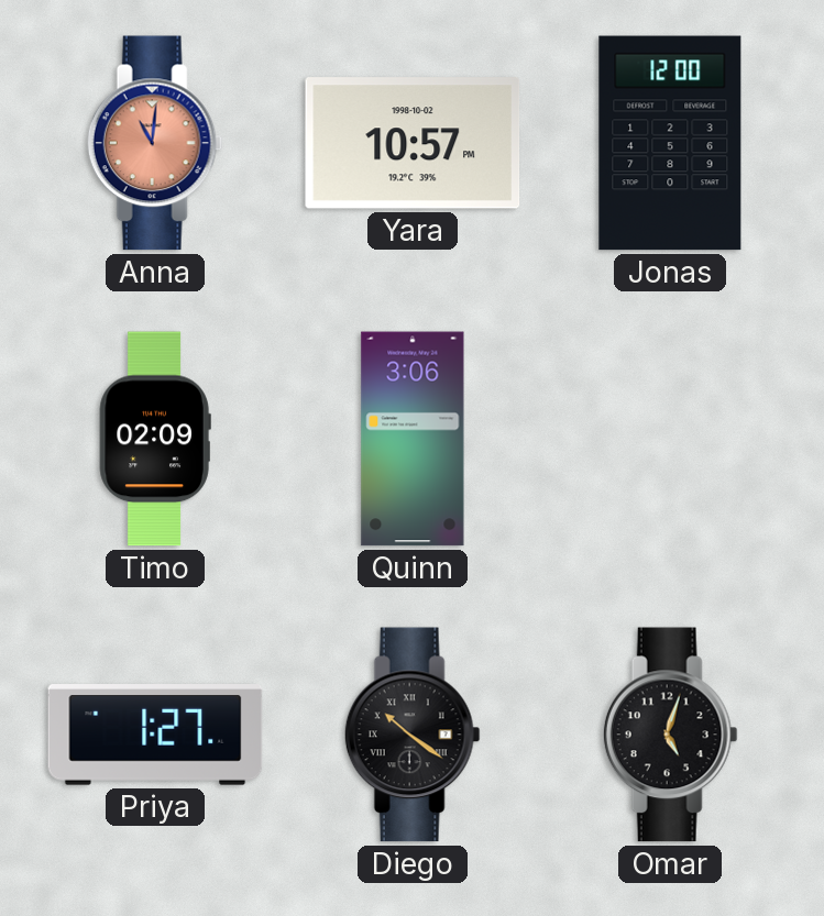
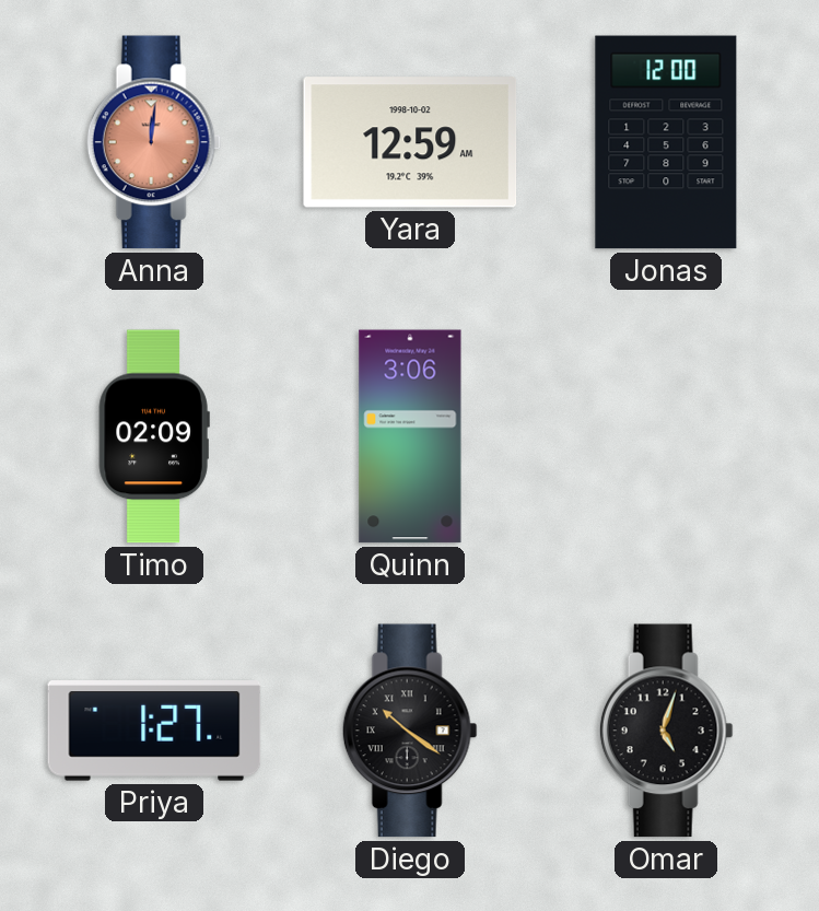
Anna: 11:01 -> 12:01
Yara: 10:57 -> 12:59
